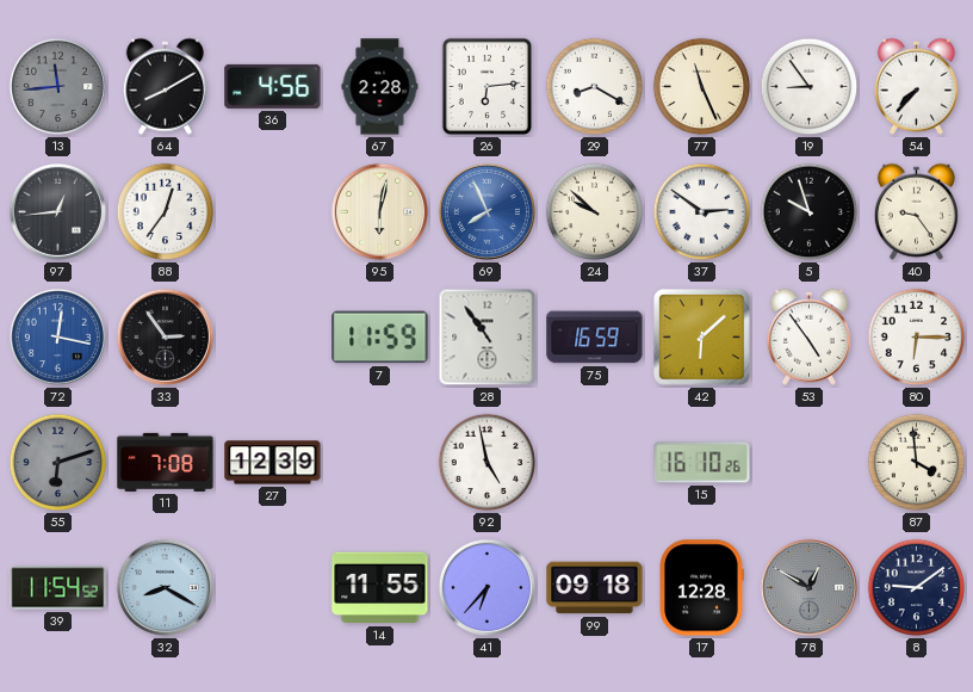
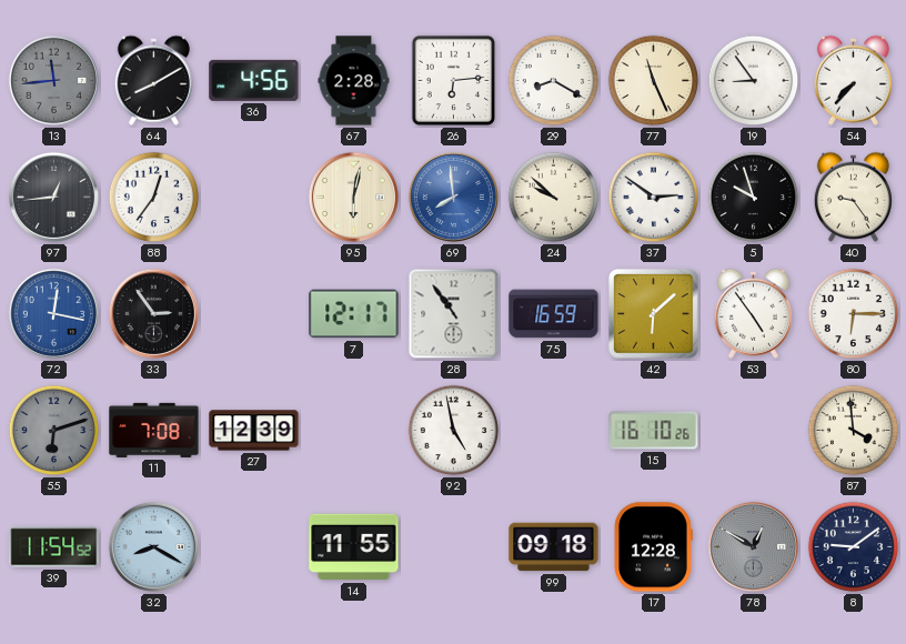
69: 7:56 -> 7:59
7: 11:59 -> 12:17
41: 6:37 -> none
